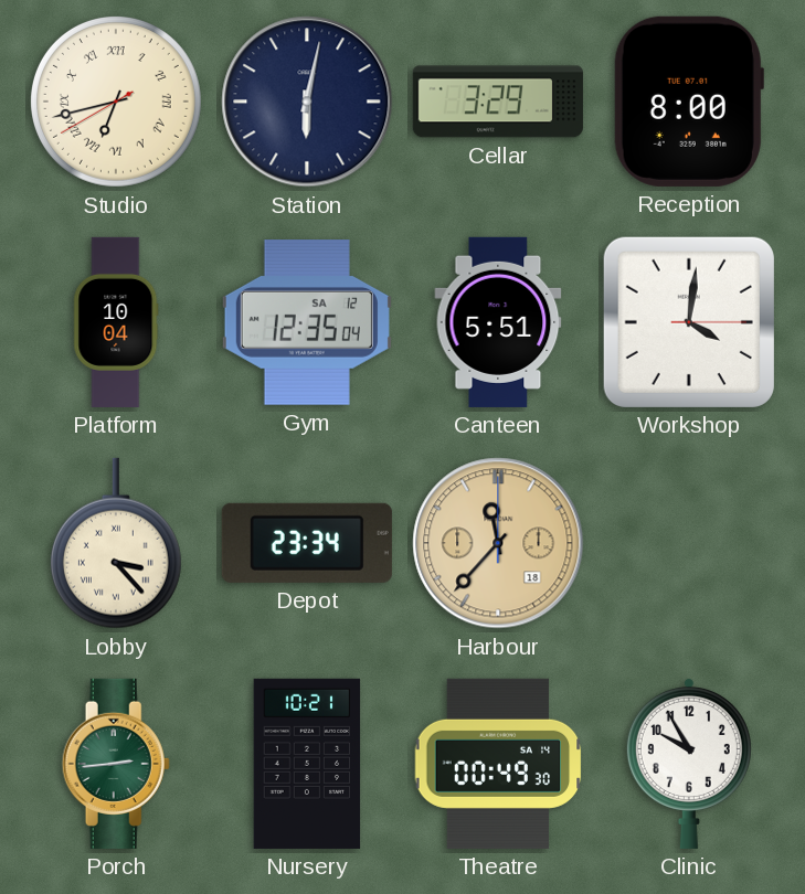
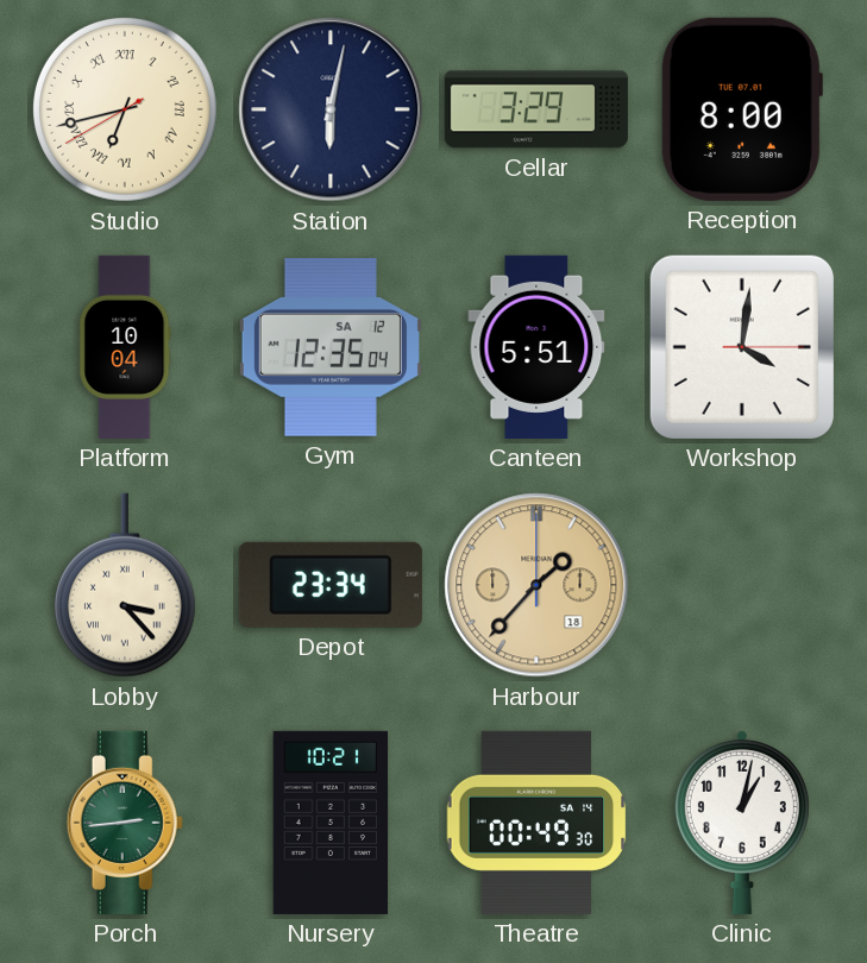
Harbour: 11:37 -> 1:37
Clinic: 9:55 -> 1:02
